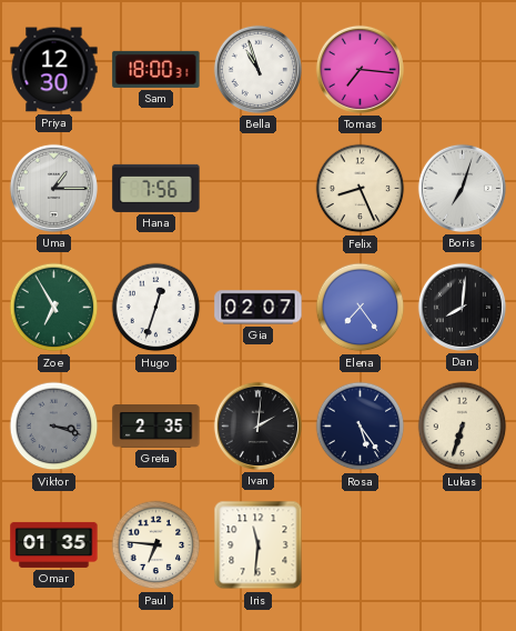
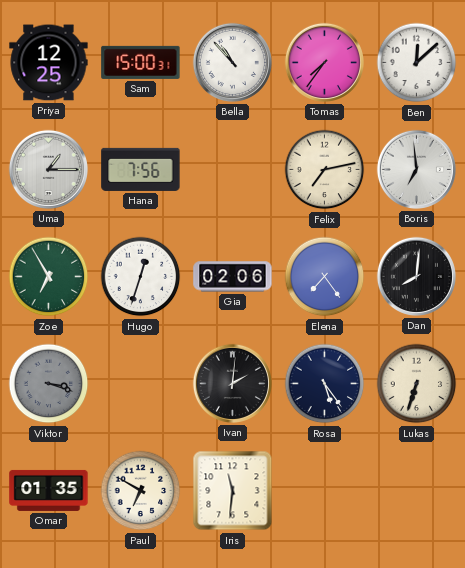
Priya: 12:30 -> 12:25
Sam: 18:00 -> 15:00
Bella: 10:57 -> 10:53
Tomas: 7:16 -> 7:36
Ben: none -> 12:08
Felix: 8:26 -> 7:13
Boris: 7:03 -> 6:59
Gia: 02:07 -> 02:06
Greta: 2:35 -> none
Paul: 6:46 -> 6:50
